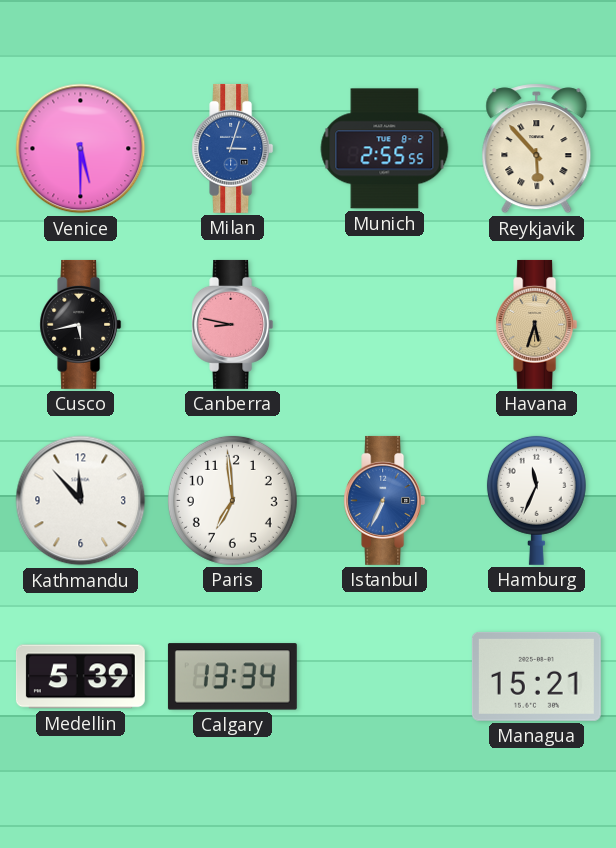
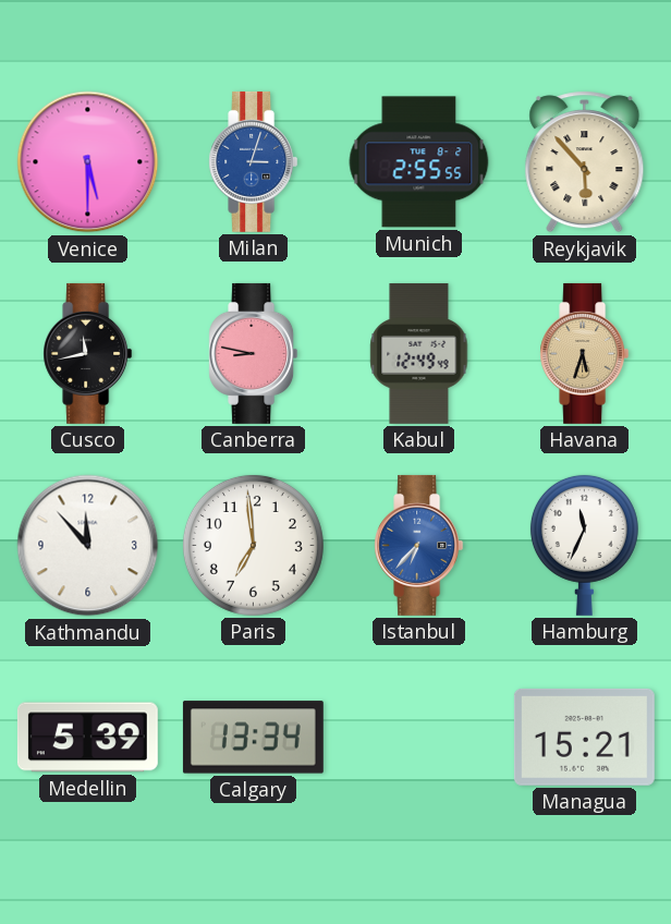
Cusco: 5:43 -> 11:43
Kabul: none -> 12:49
Istanbul: 6:34 -> 6:37
